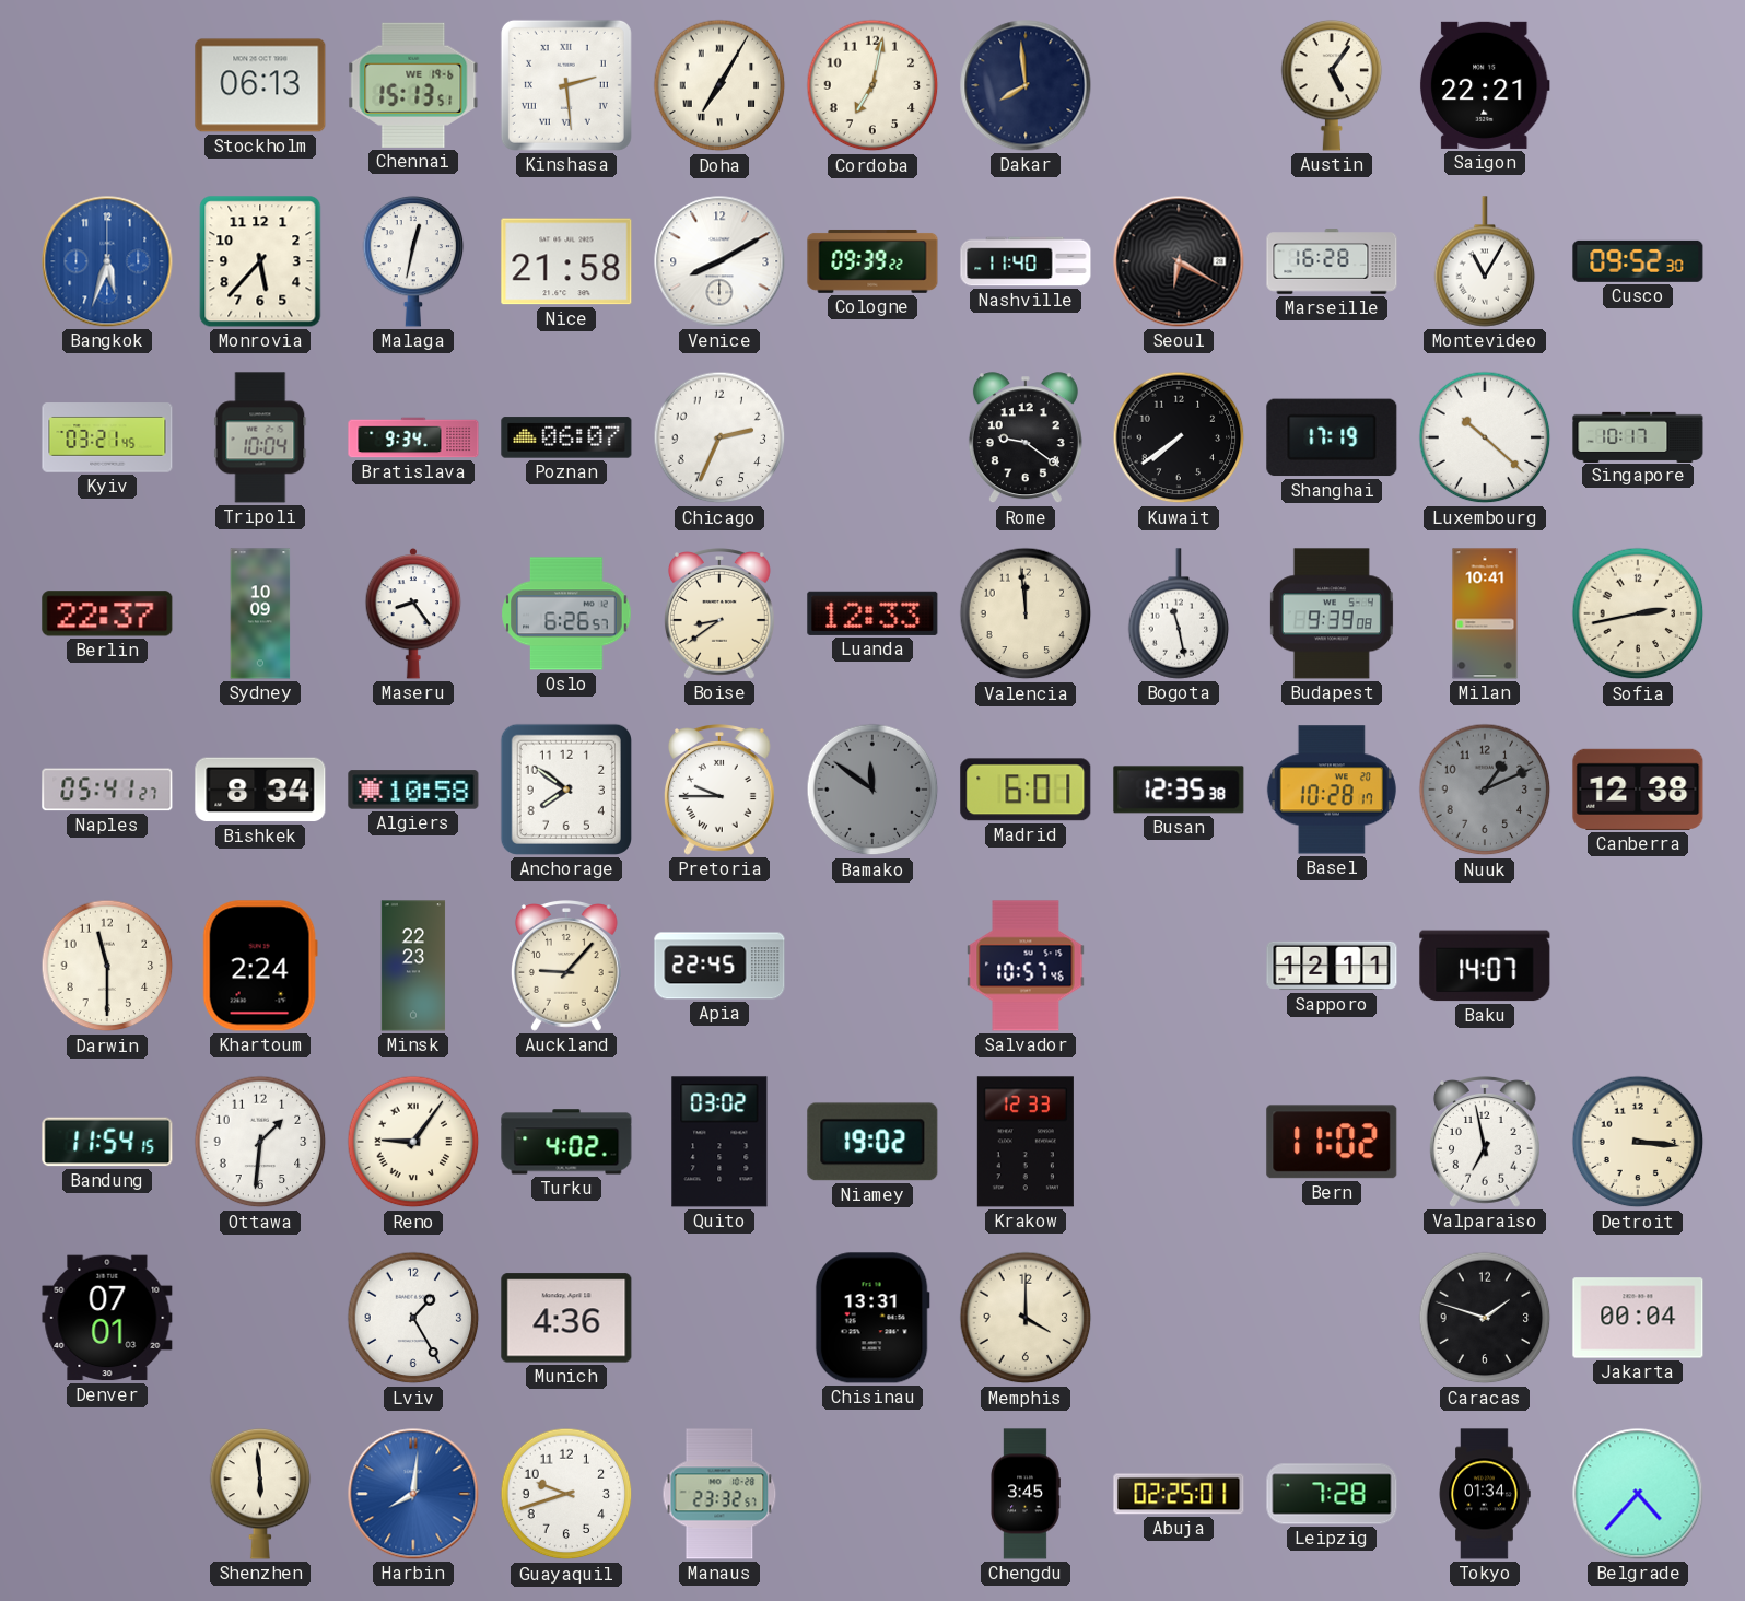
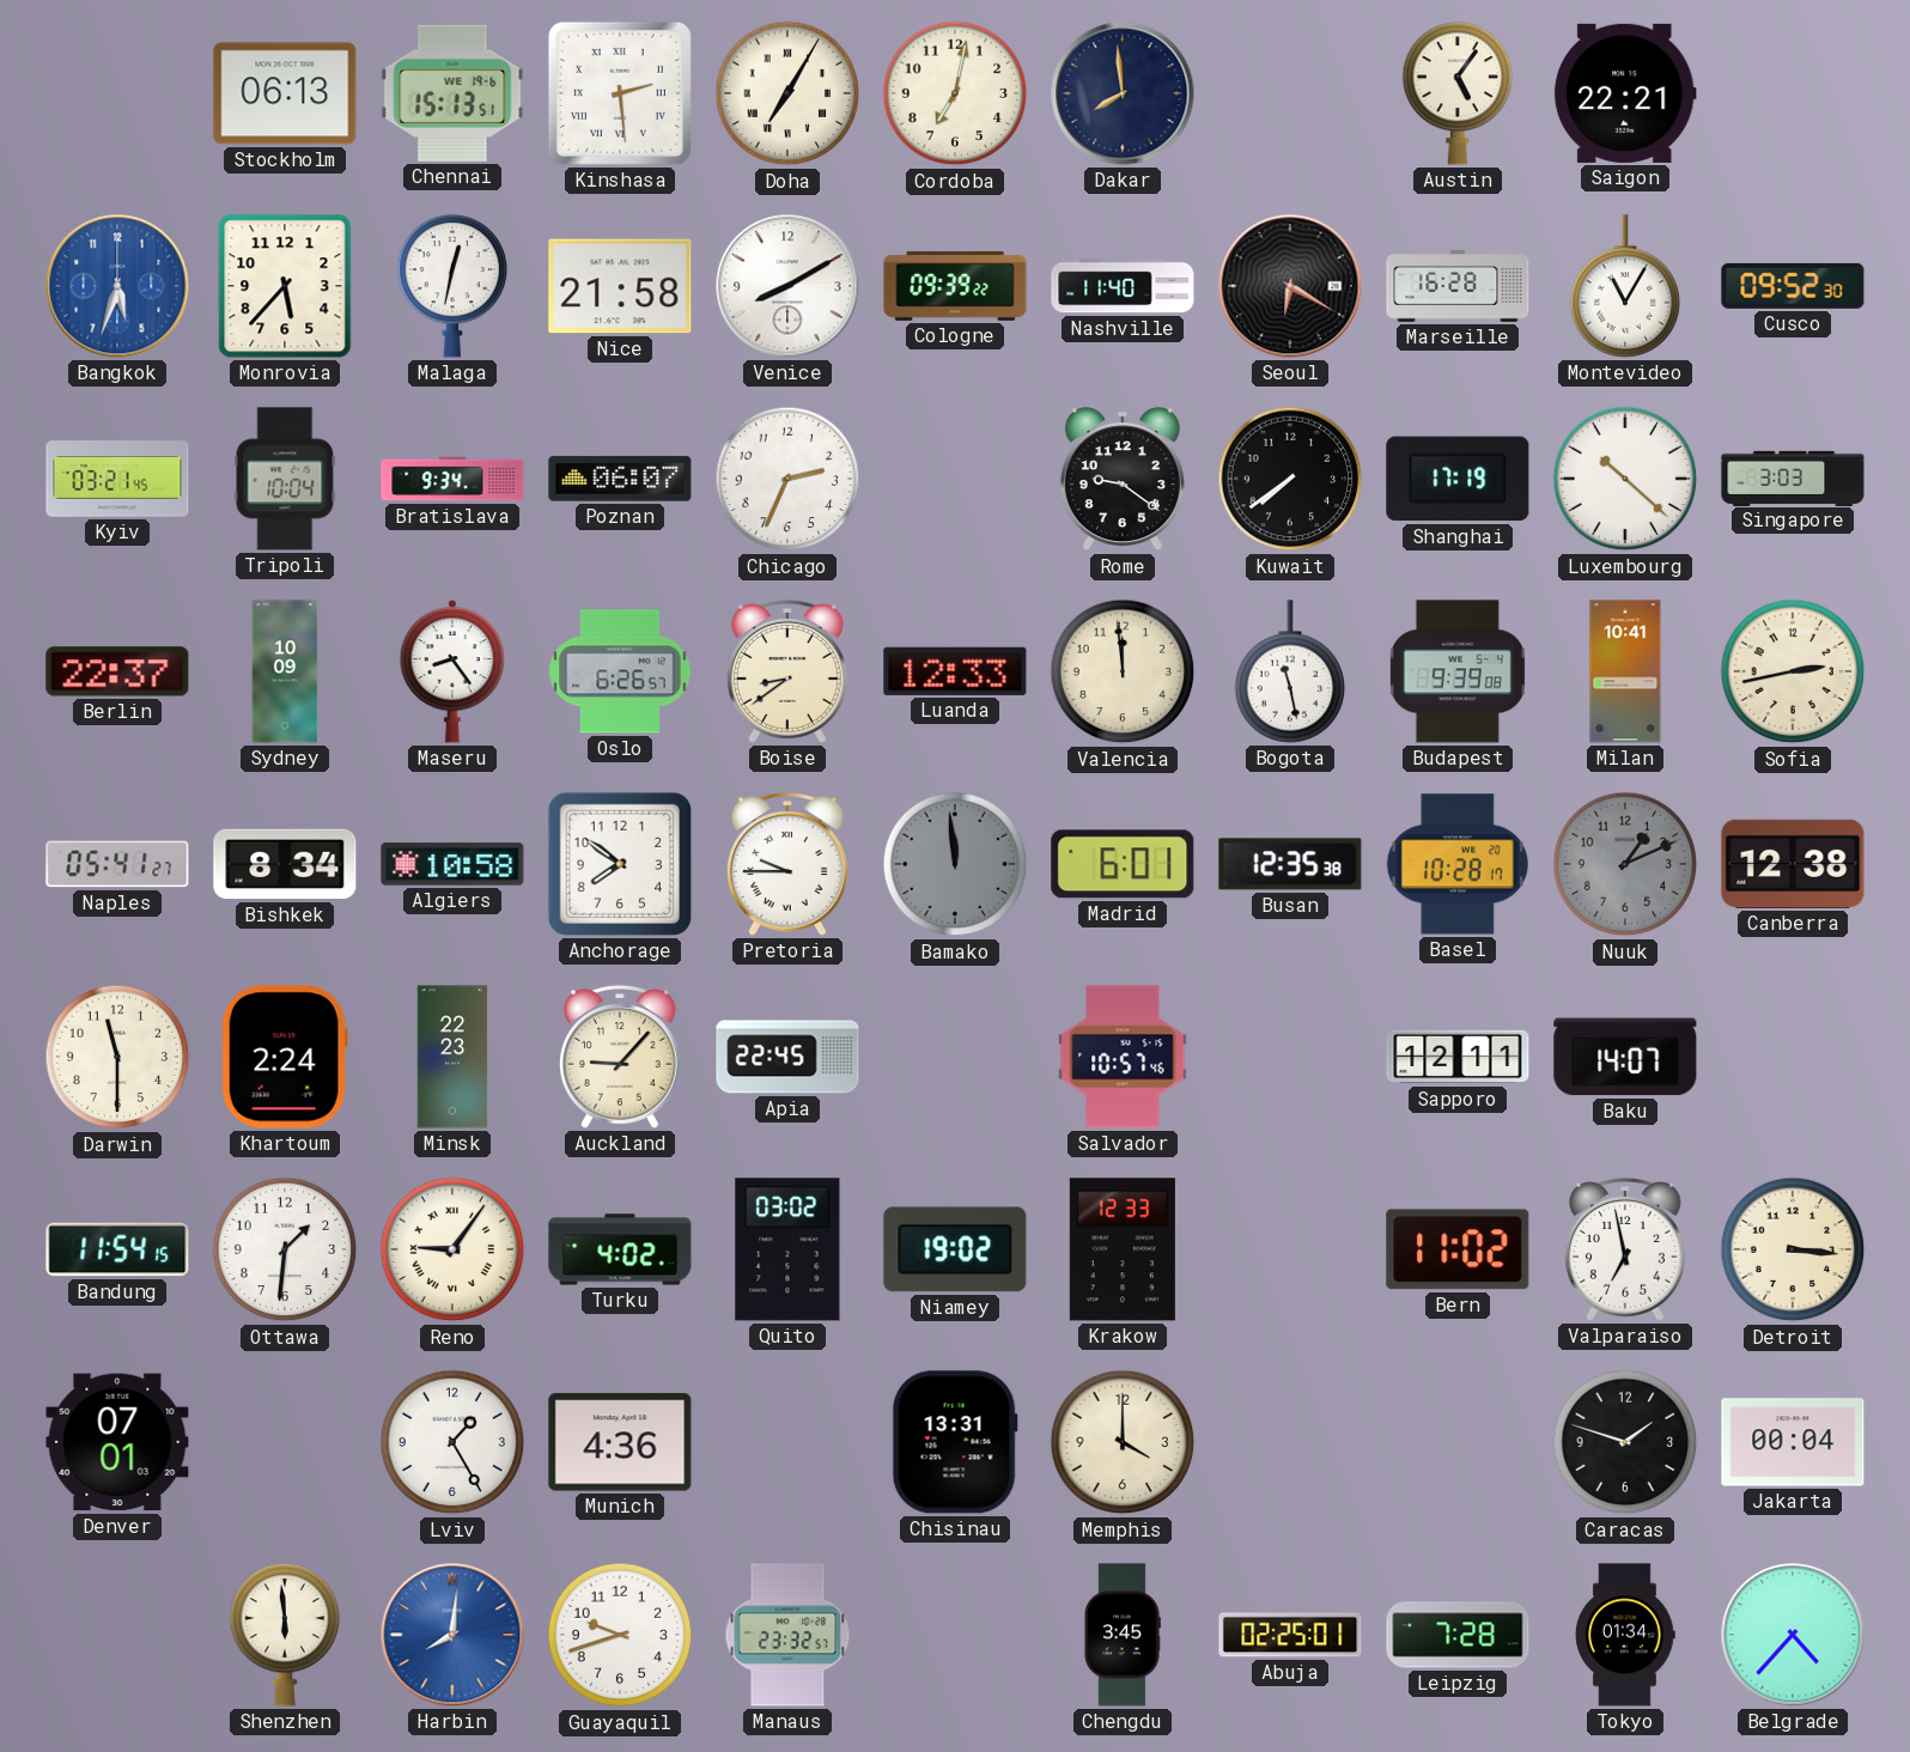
Singapore: 10:17 -> 3:03
Bamako: 11:51 -> 11:59
